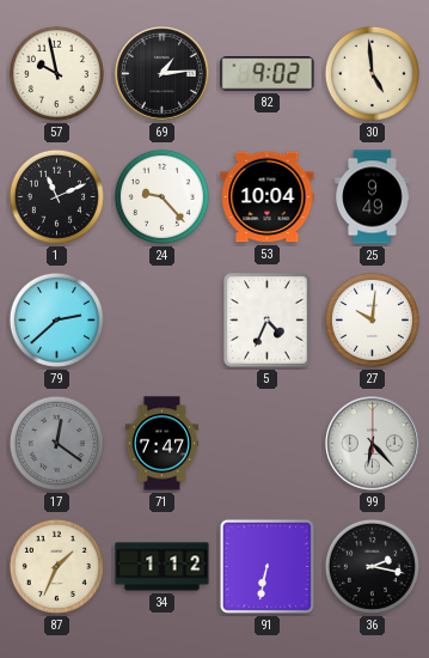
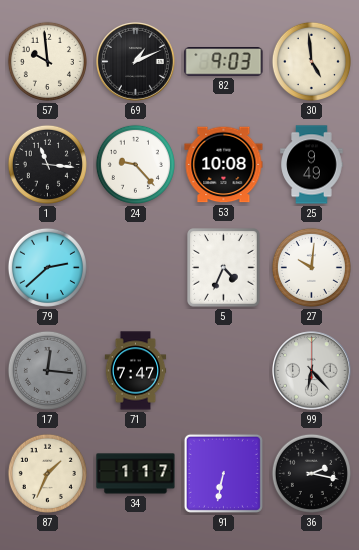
57: 9:58 -> 9:59
69: 1:14 -> 1:11
82: 9:02 -> 9:03
1: 11:11 -> 11:16
53: 10:04 -> 10:08
17: 12:21 -> 12:16
34: 1:12 -> 1:17
